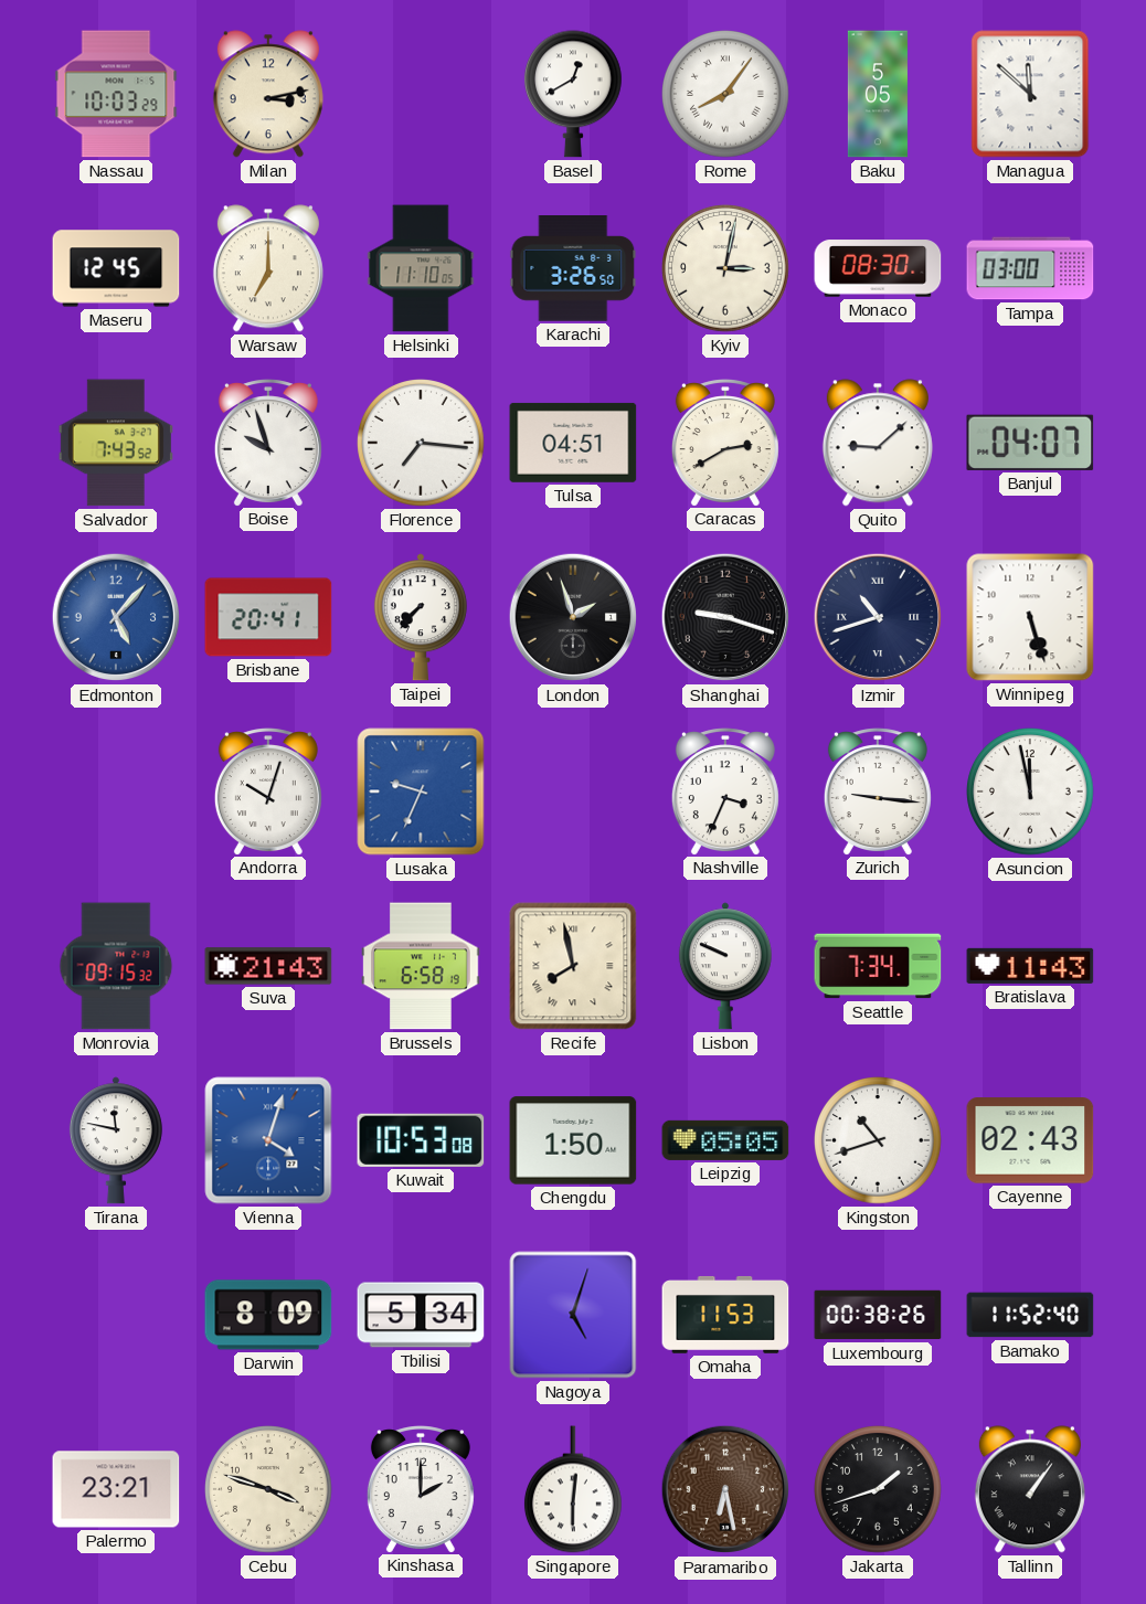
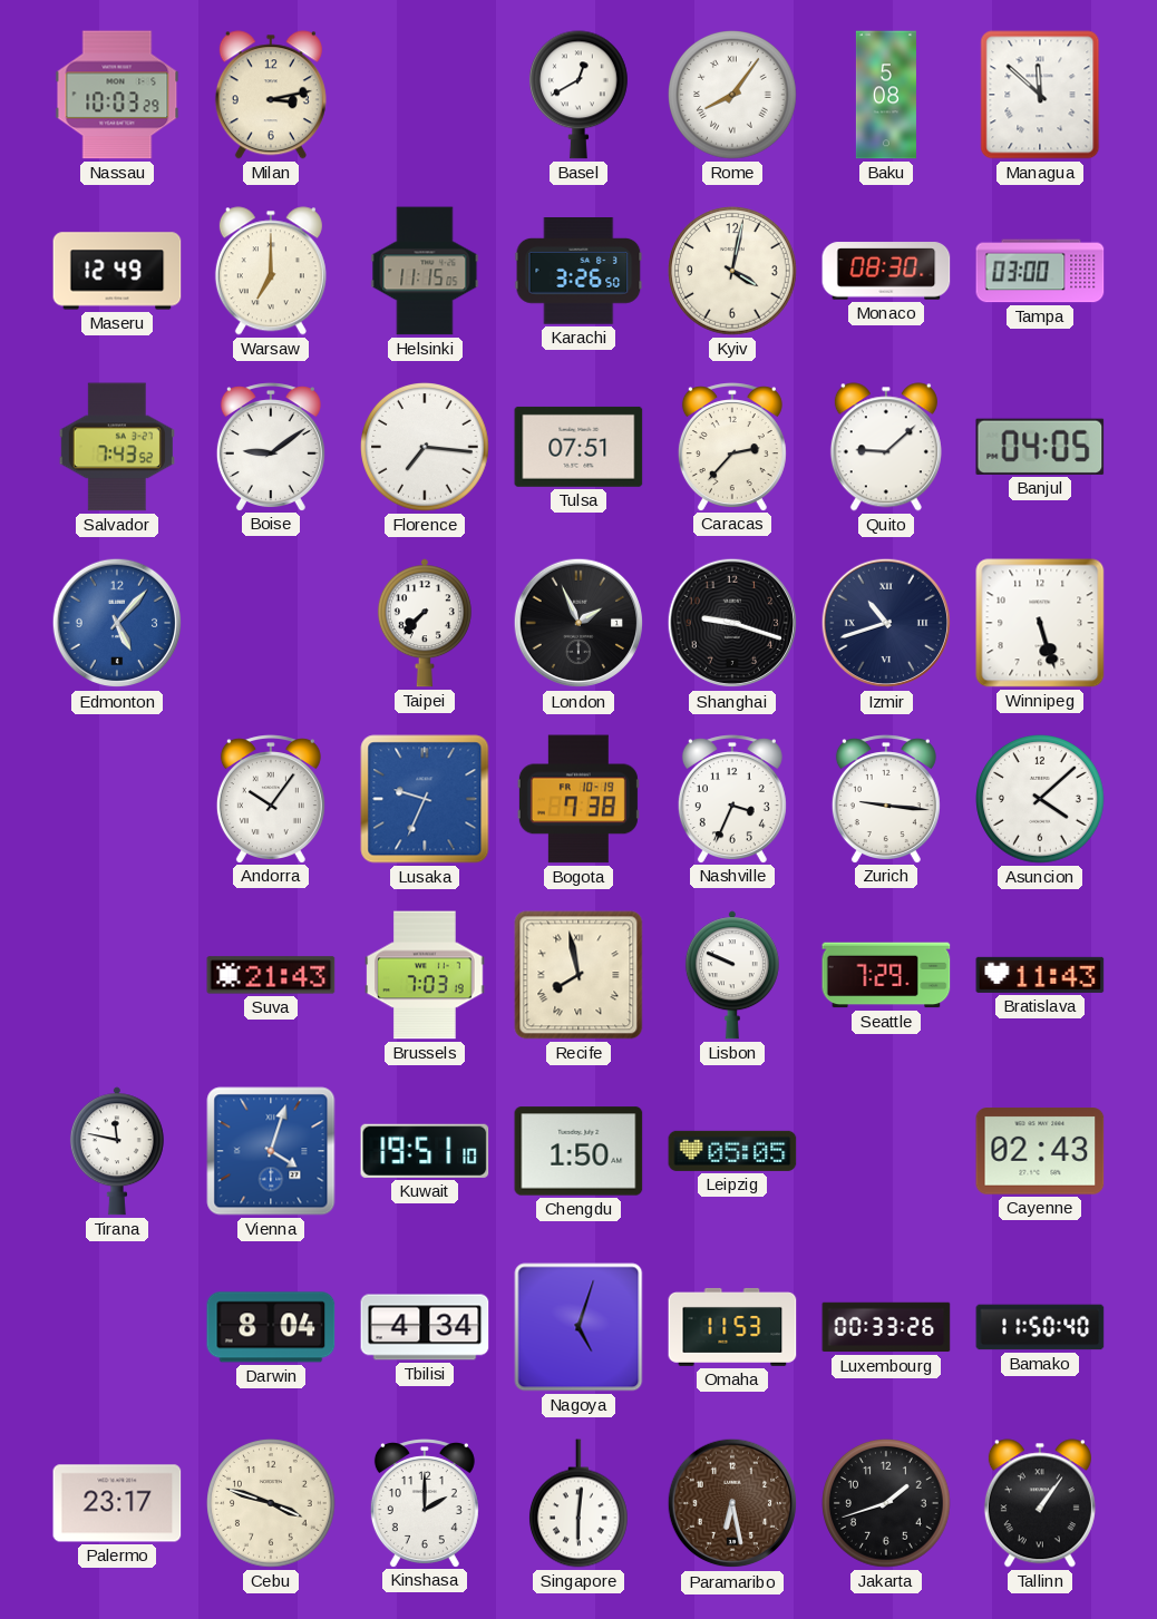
Baku: 5:05 -> 5:08
Maseru: 12:45 -> 12:49
Helsinki: 11:10 -> 11:15
Kyiv: 3:02 -> 4:02
Boise: 9:57 -> 9:09
Tulsa: 04:51 -> 07:51
Caracas: 2:40 -> 2:37
Banjul: 04:07 -> 04:05
Brisbane: 20:41 -> none
London: 1:57 -> 1:56
Andorra: 10:03 -> 10:06
Bogota: none -> 7:38
Asuncion: 11:58 -> 4:08
Monrovia: 09:15 -> none
Brussels: 6:58 -> 7:03
Seattle: 7:34 -> 7:29
Kuwait: 10:53 -> 19:51
Kingston: 10:42 -> none
Darwin: 8:09 -> 8:04
Tbilisi: 5:34 -> 4:34
Luxembourg: 00:38 -> 00:33
Bamako: 11:52 -> 11:50
Palermo: 23:21 -> 23:17
